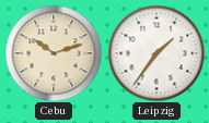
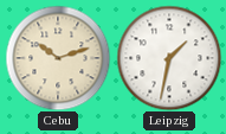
Leipzig: 1:36 -> 1:32
